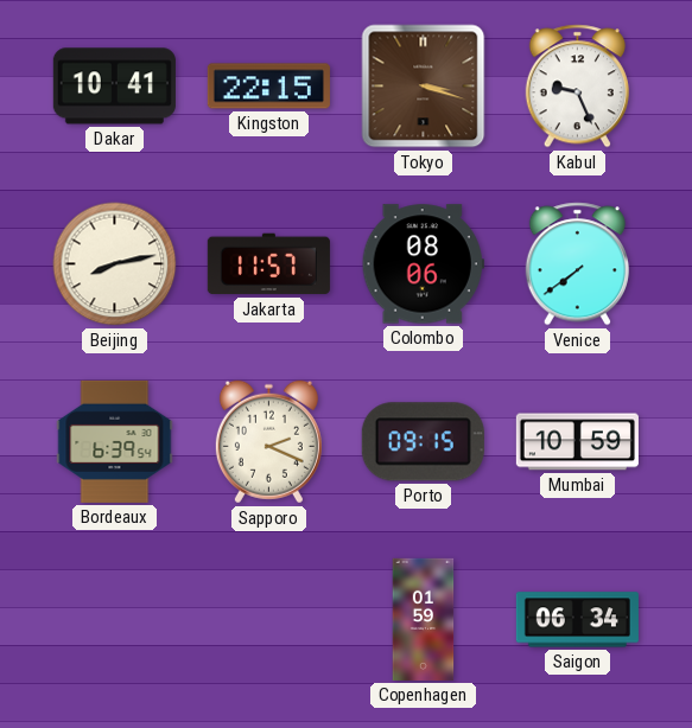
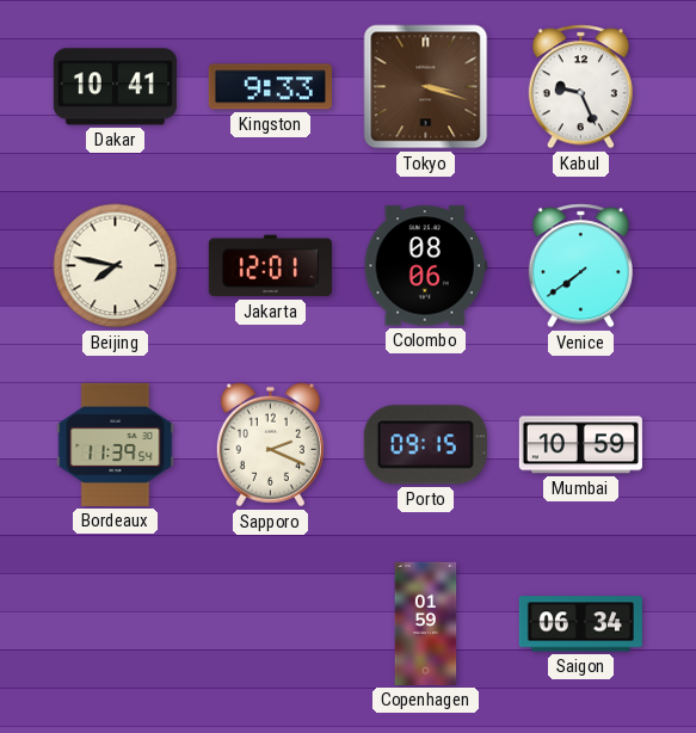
Kingston: 22:15 -> 9:33
Beijing: 8:13 -> 7:47
Jakarta: 11:57 -> 12:01
Bordeaux: 6:39 -> 11:39
